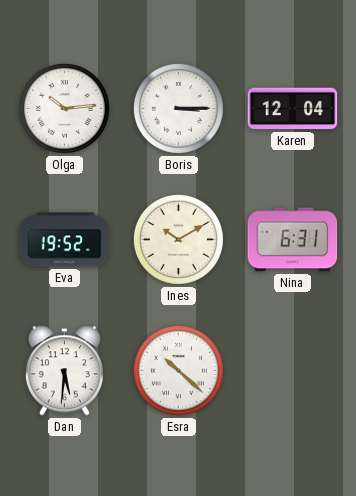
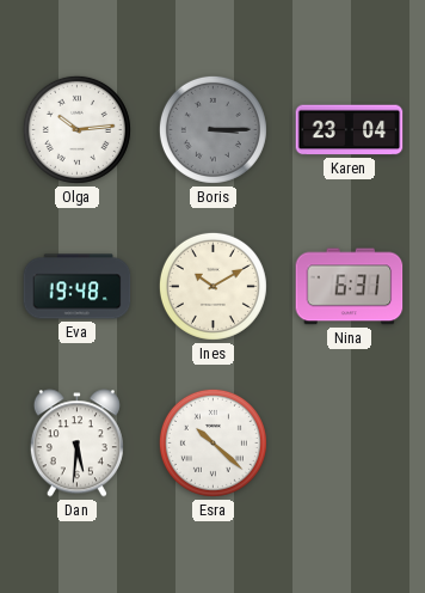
Boris dial: white -> grey
Karen: 12:04 -> 23:04
Eva: 19:52 -> 19:48
